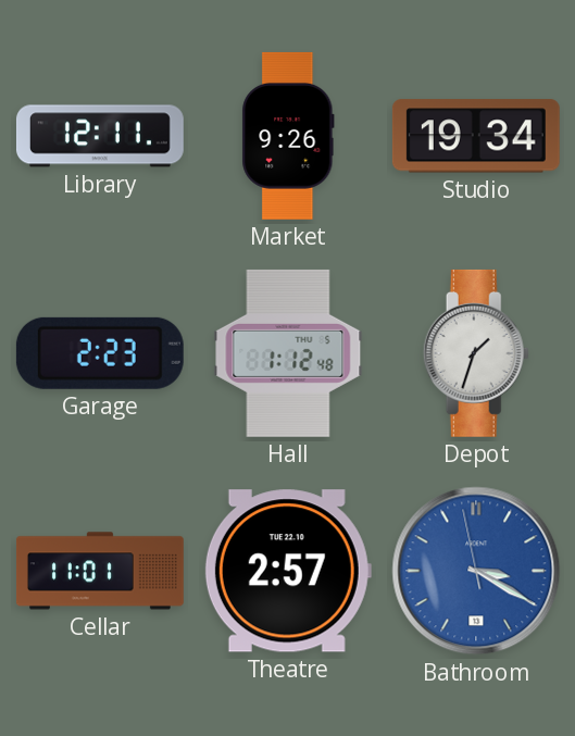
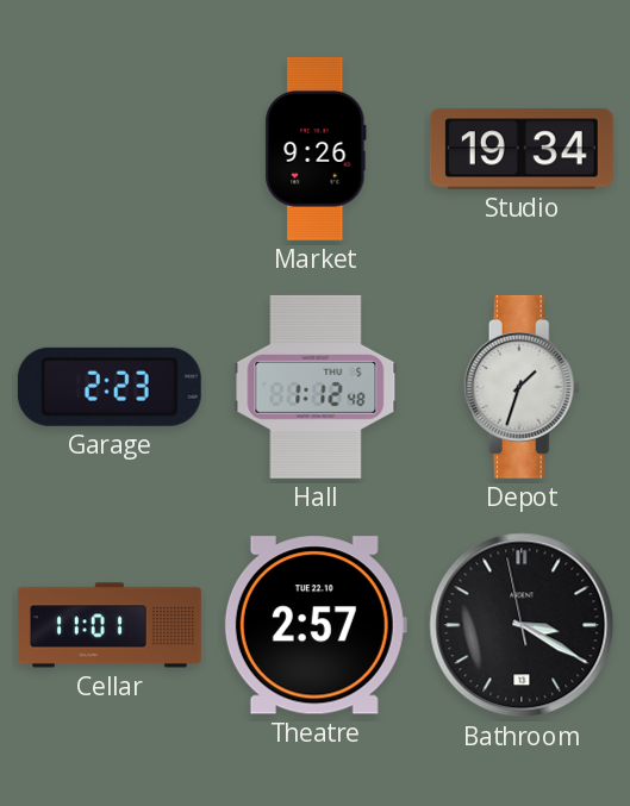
Library: 12:11 -> none
Bathroom dial: blue -> black
